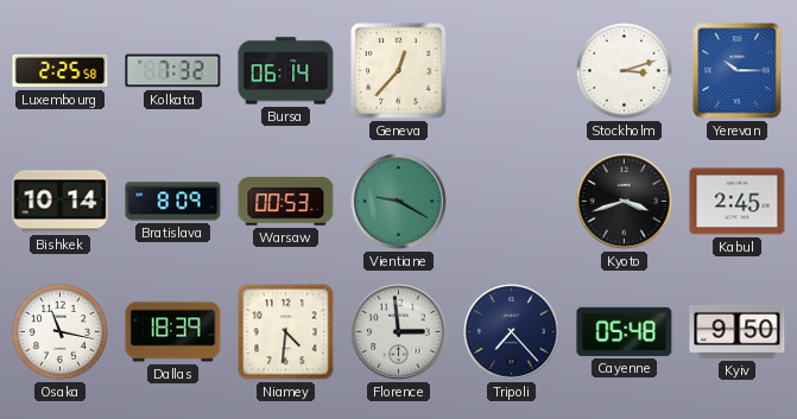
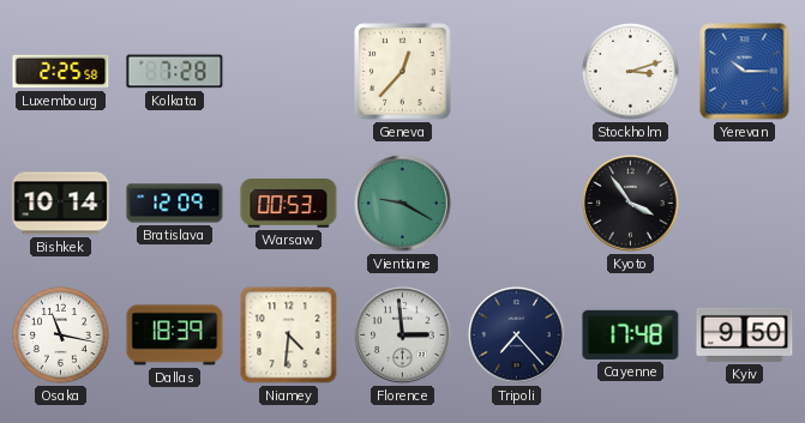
Kolkata: 7:32 -> 7:28
Bursa: 06:14 -> none
Bratislava: 8:09 -> 12:09
Kyoto: 3:42 -> 3:54
Kabul: 2:45 -> none
Cayenne: 05:48 -> 17:48
